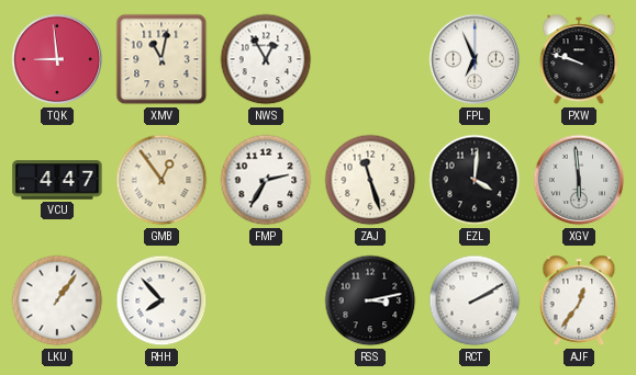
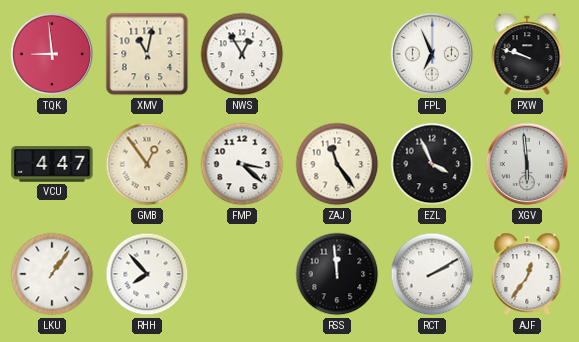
FMP: 2:35 -> 3:22
ZAJ: 11:27 -> 11:24
EZL: 4:01 -> 3:56
RSS: 3:13 -> 11:59
